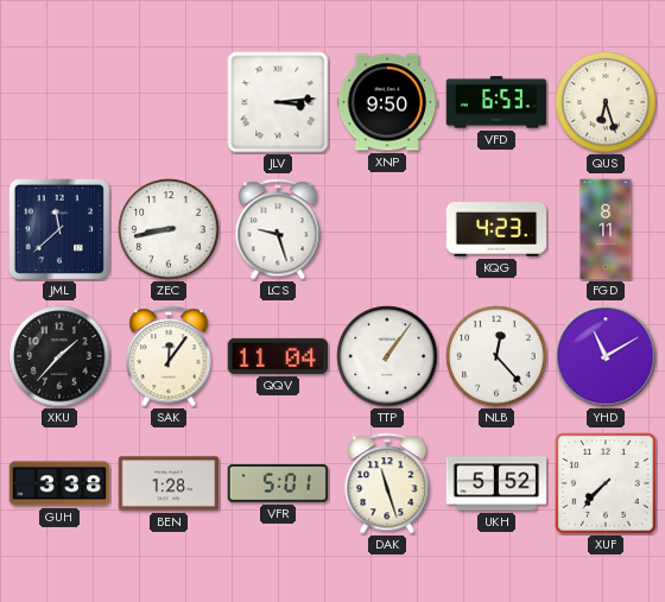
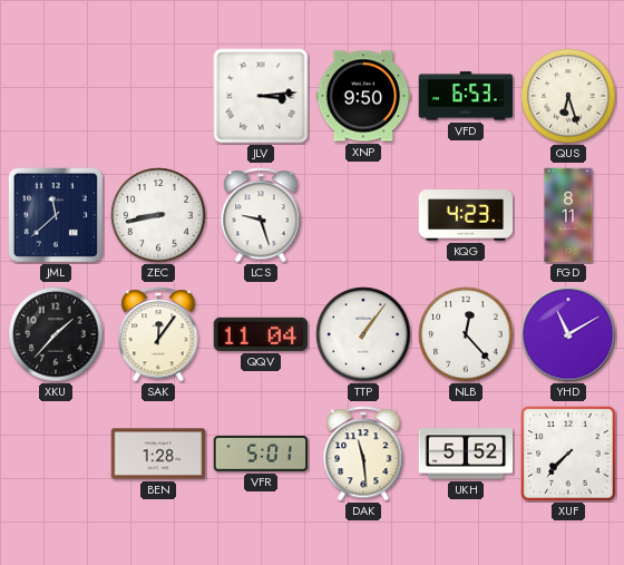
GUH: 3:38 -> none
DAK: 11:27 -> 11:29
